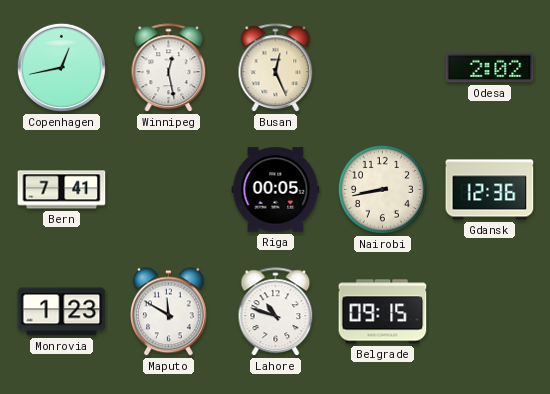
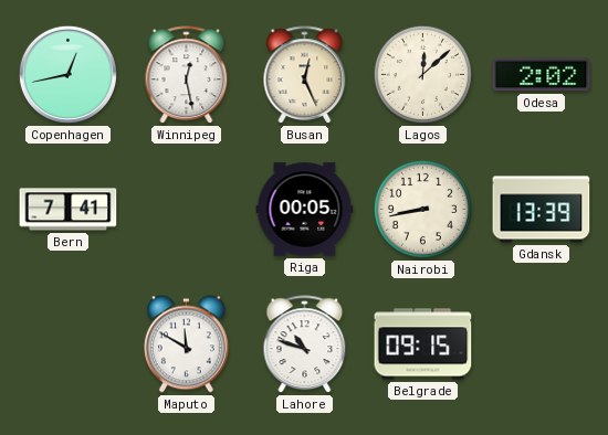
Lagos: none -> 12:08
Gdansk: 12:36 -> 13:39
Monrovia: 1:23 -> none
